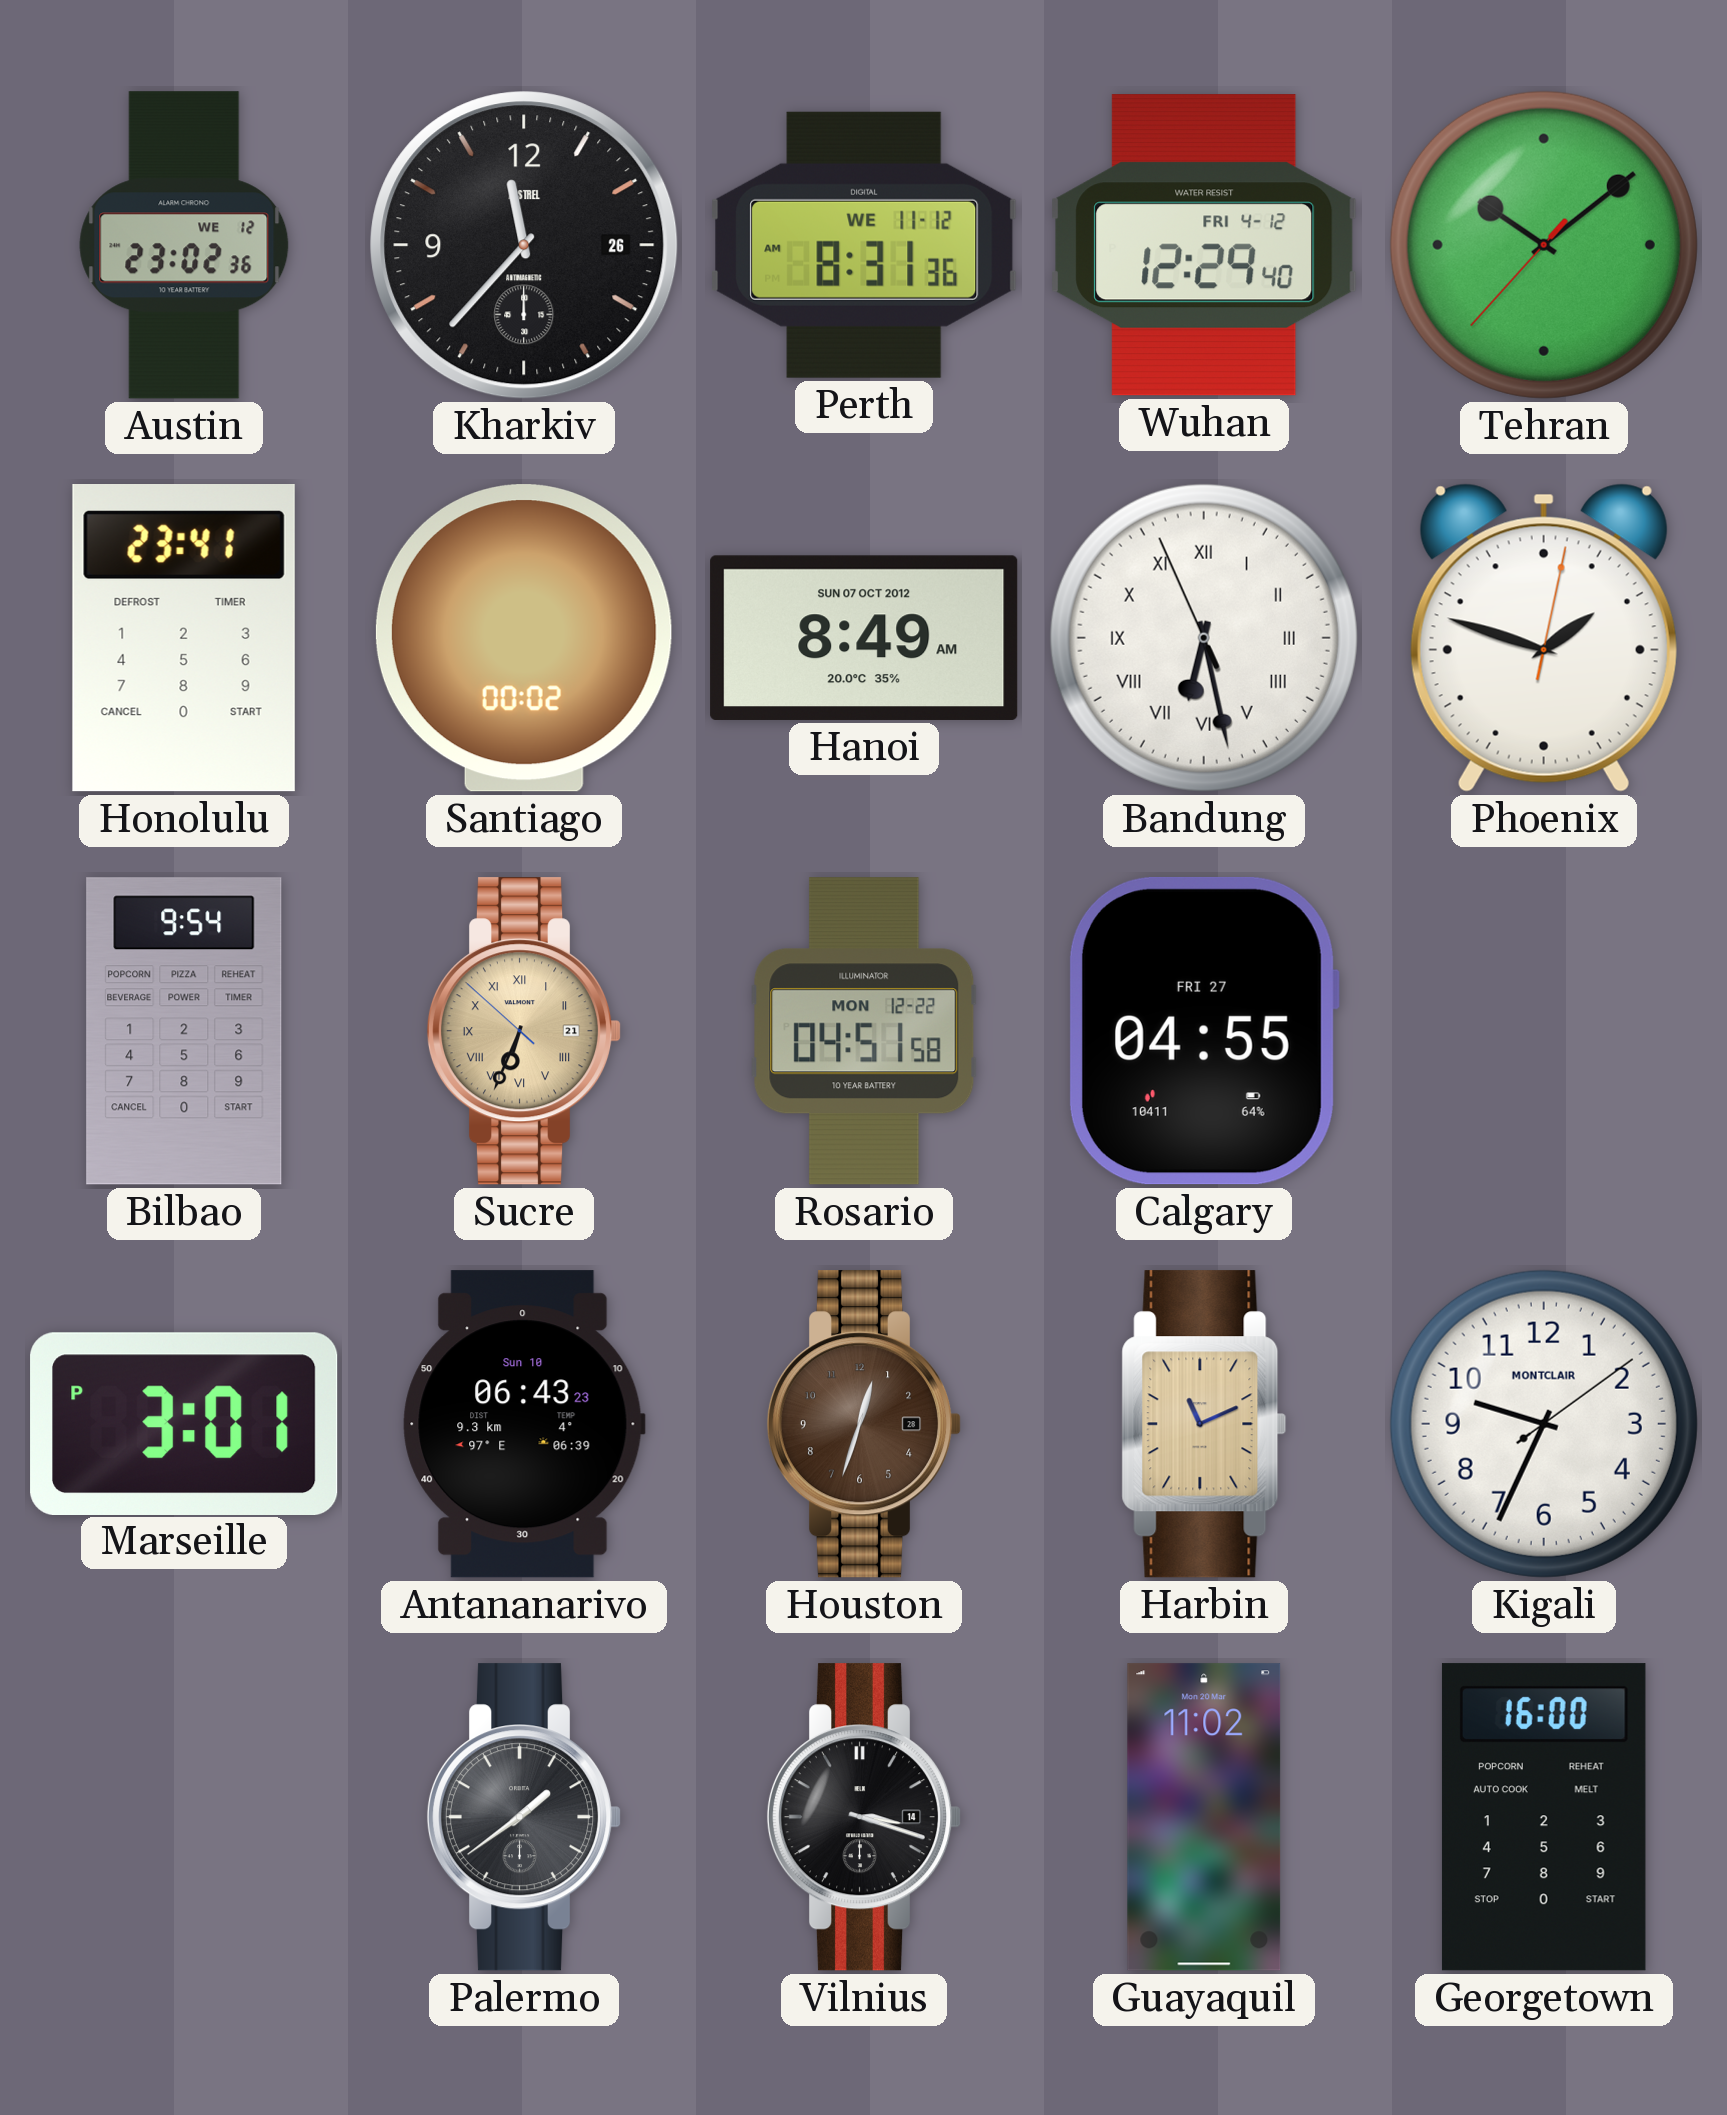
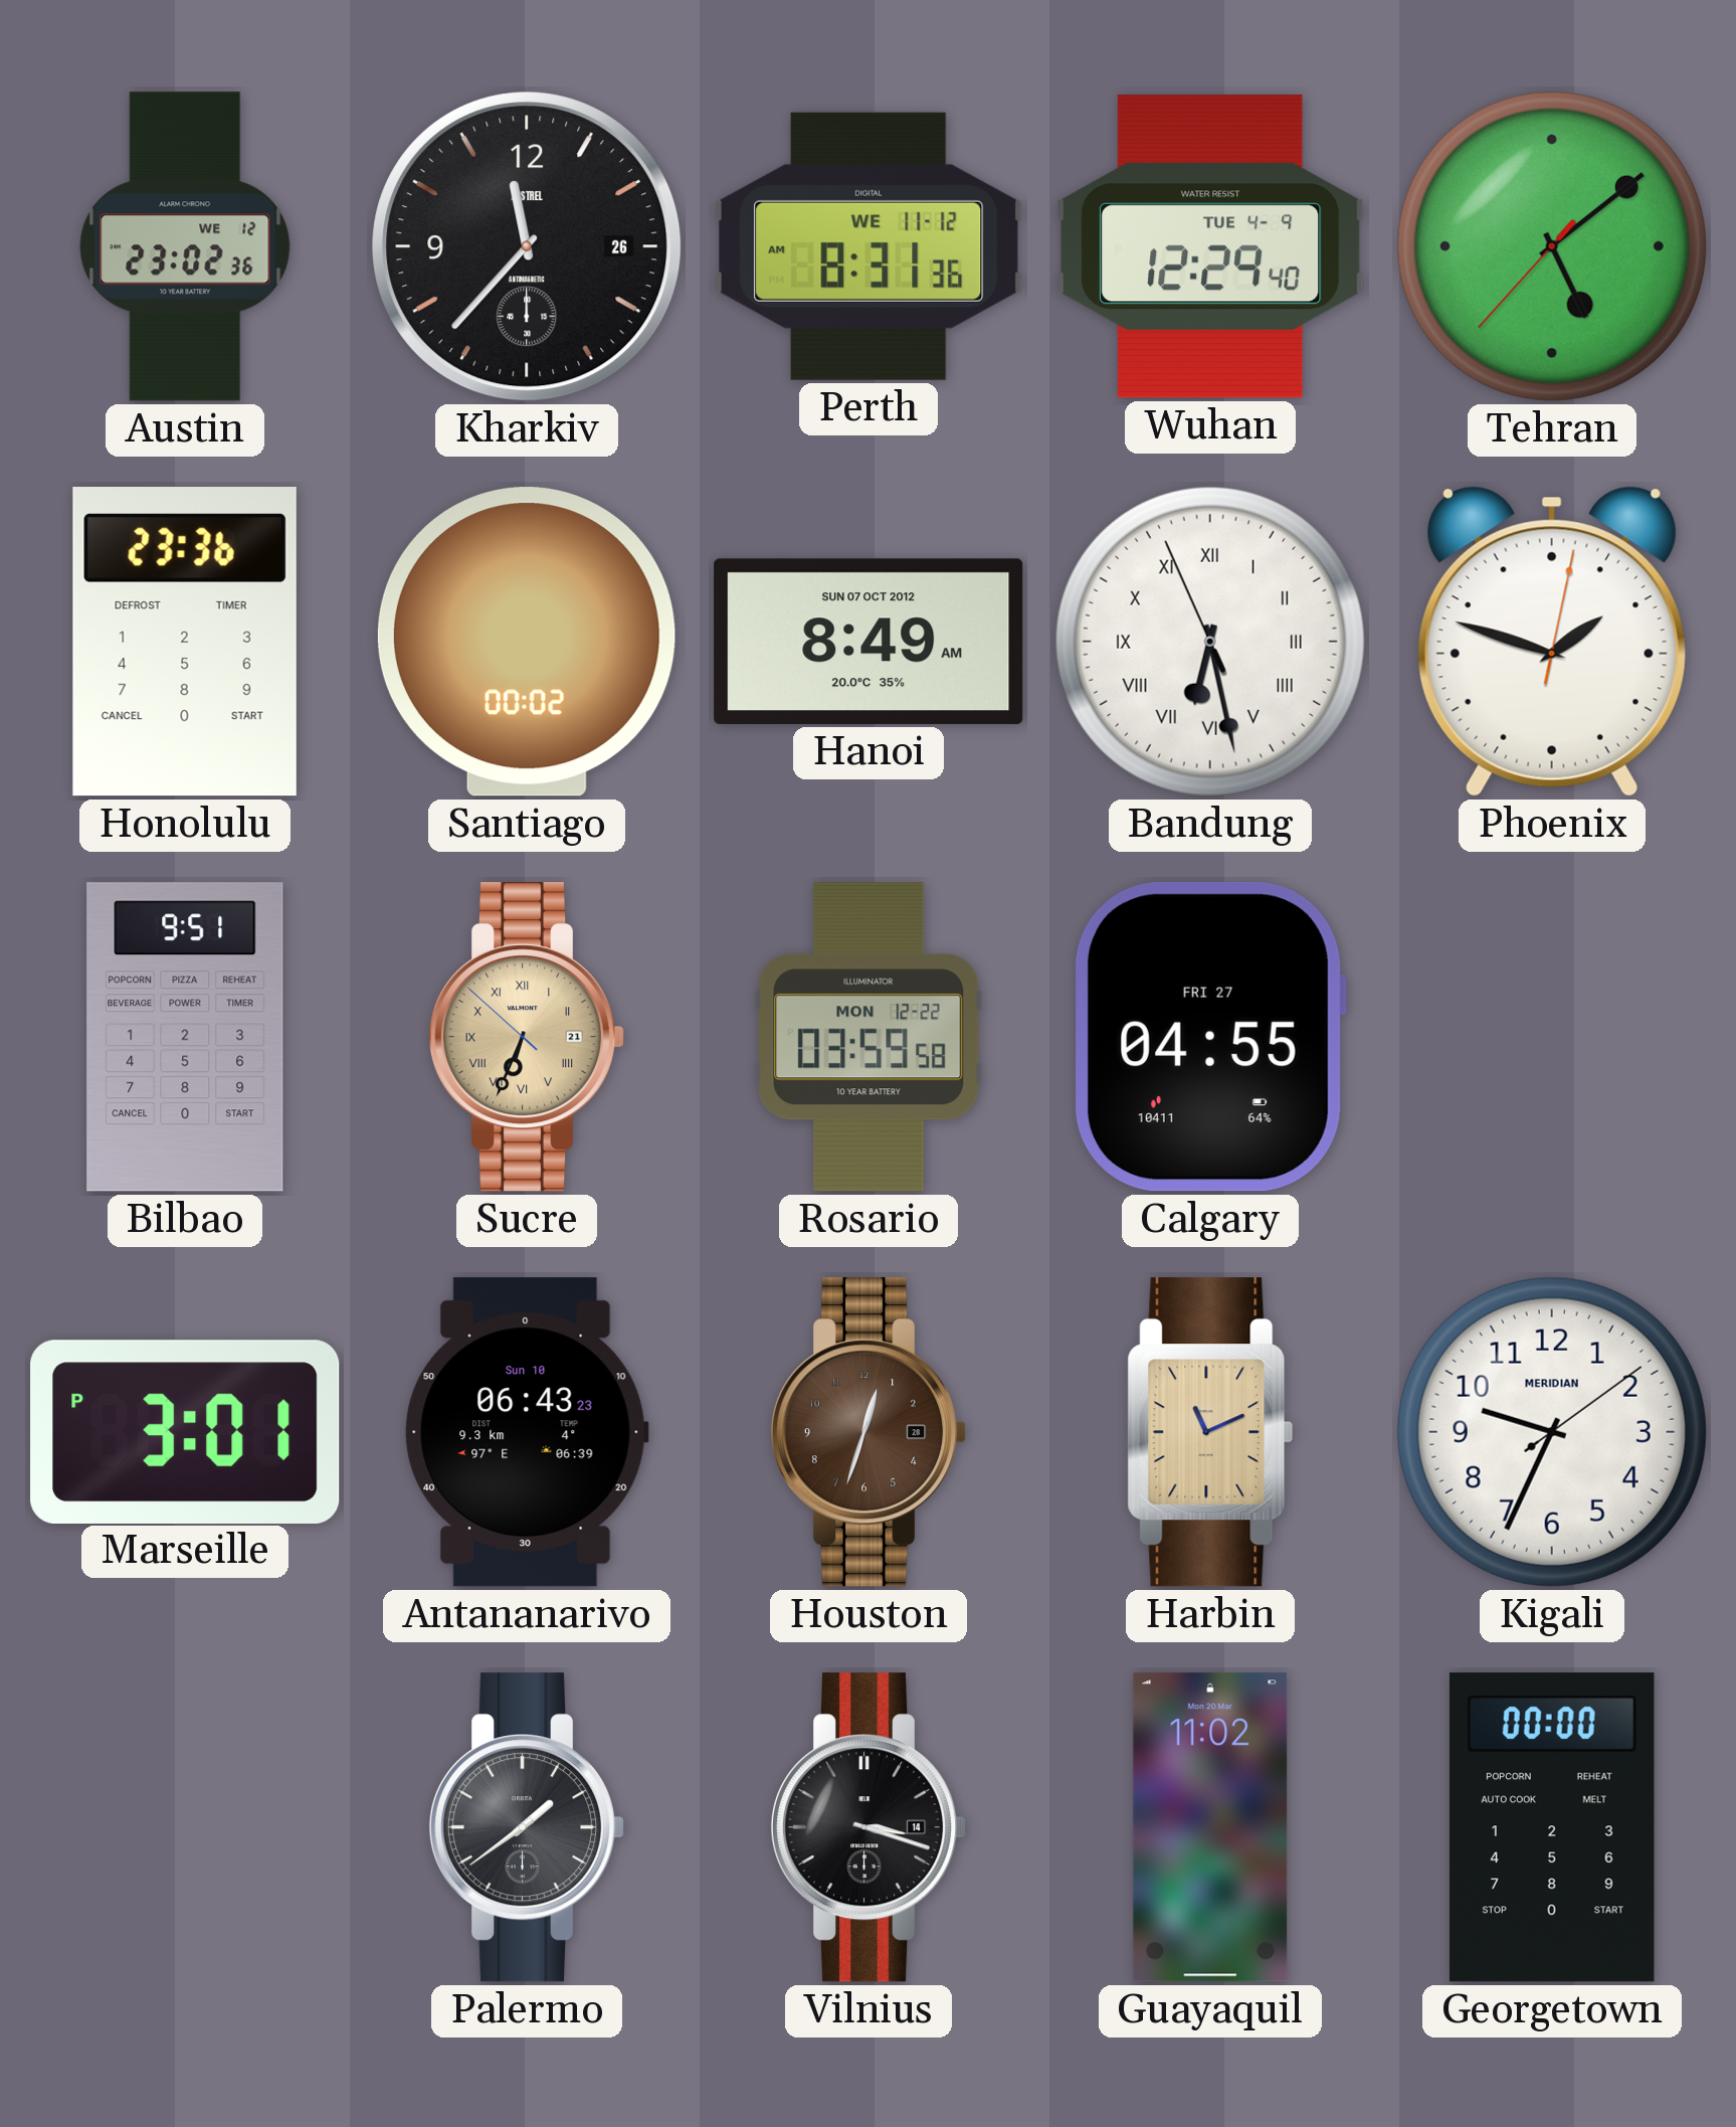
Wuhan date: FRI 4-12 -> TUE 4-9
Tehran: 10:08 -> 5:08
Honolulu: 23:41 -> 23:36
Bilbao: 9:54 -> 9:51
Rosario: 04:51 -> 03:59
Kigali brand: MONTCLAIR -> MERIDIAN
Georgetown: 16:00 -> 00:00
